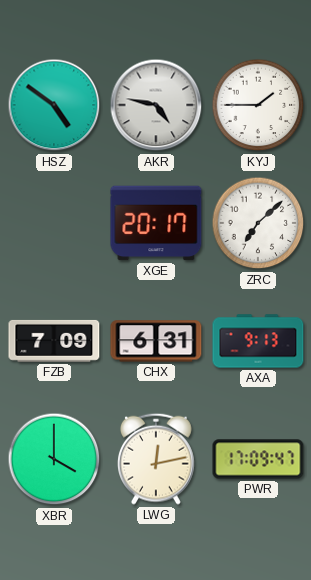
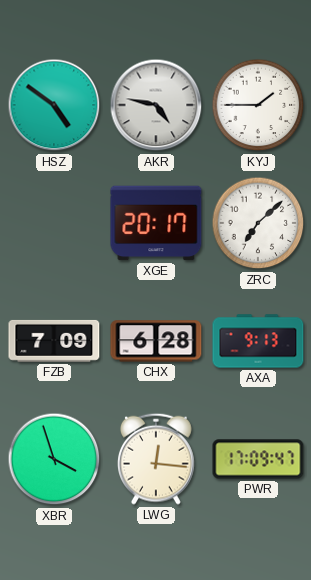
CHX: 6:31 -> 6:28
XBR: 4:00 -> 3:57
LWG: 12:13 -> 12:16
